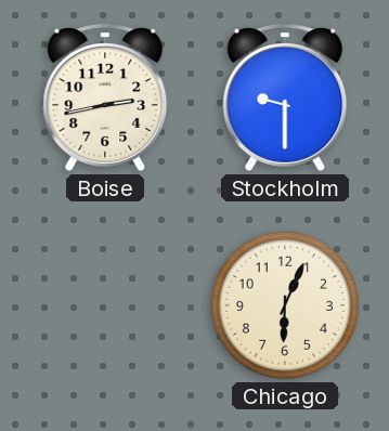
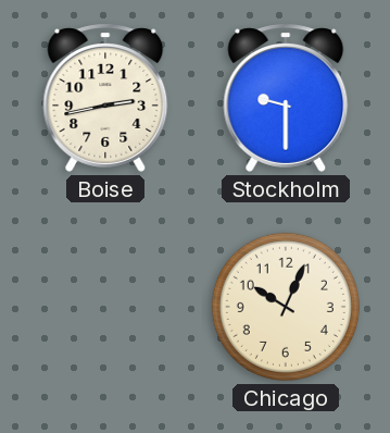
Chicago: 6:04 -> 10:04
